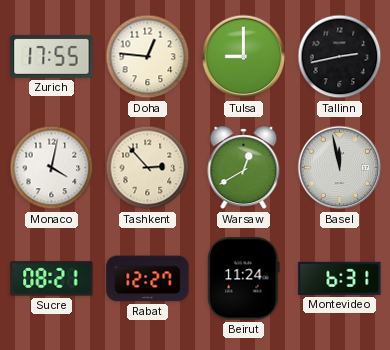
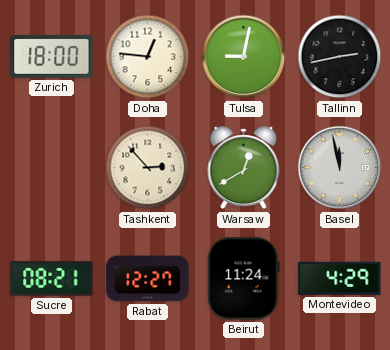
Zurich: 17:55 -> 18:00
Tulsa: 9:00 -> 9:02
Monaco: 4:02 -> none
Montevideo: 6:31 -> 4:29
